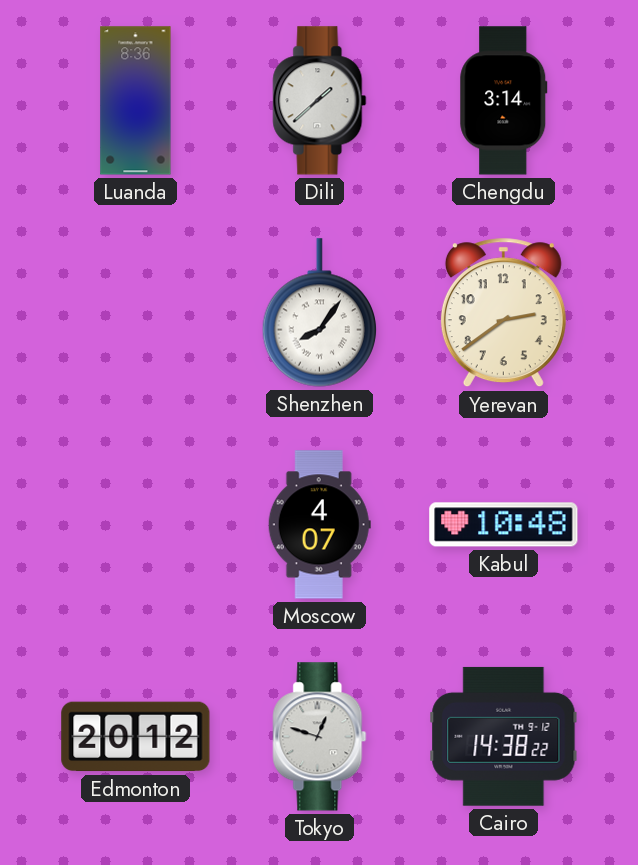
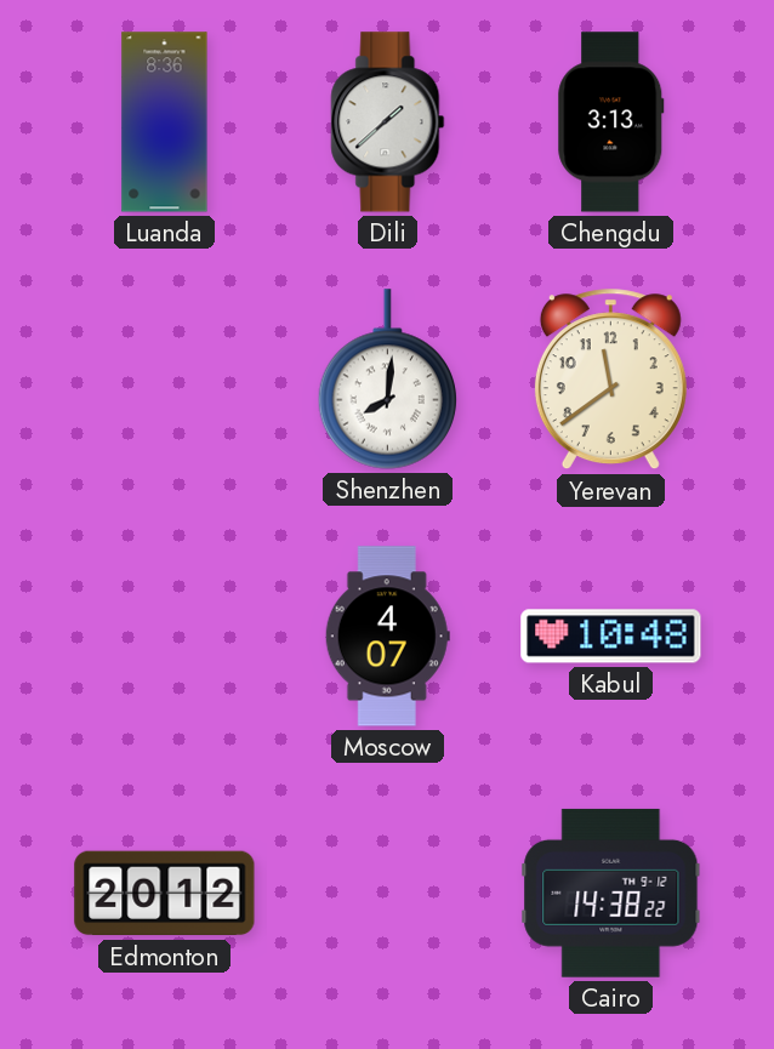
Chengdu: 3:14 -> 3:13
Shenzhen: 8:06 -> 8:01
Yerevan: 2:39 -> 11:39
Tokyo: 12:48 -> none
